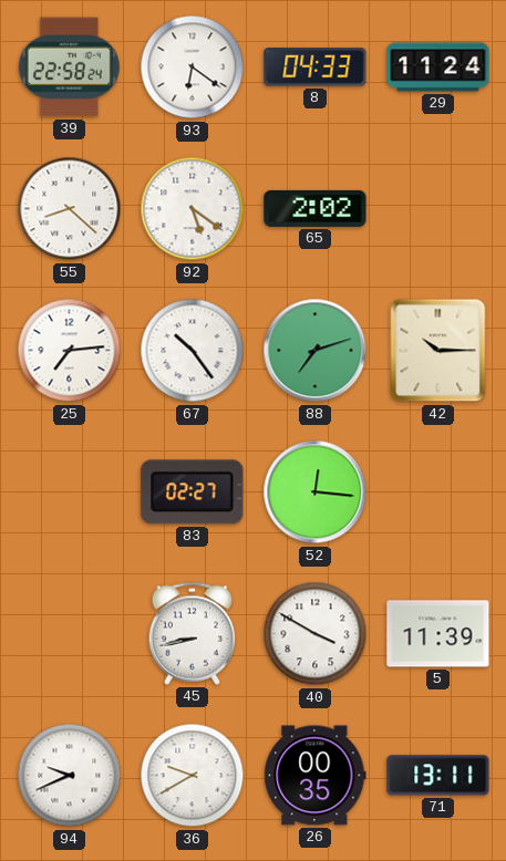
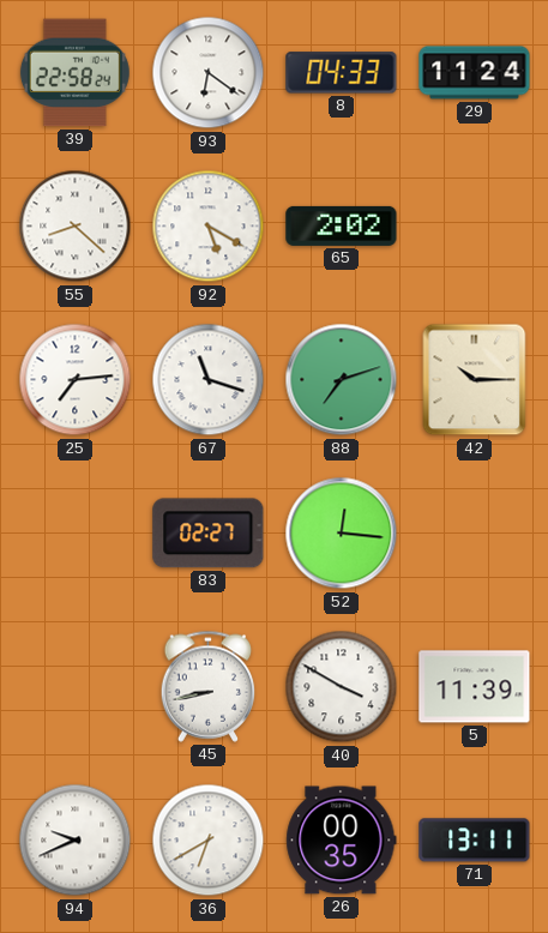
92: 5:21 -> 5:20
67: 10:24 -> 11:18
36: 9:40 -> 6:40
